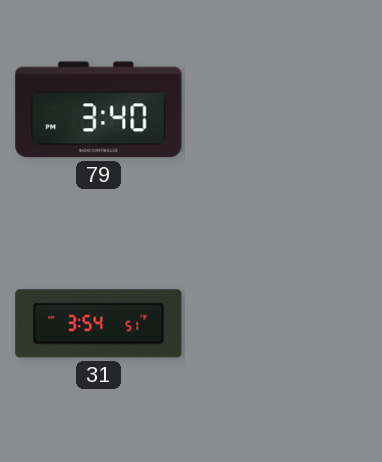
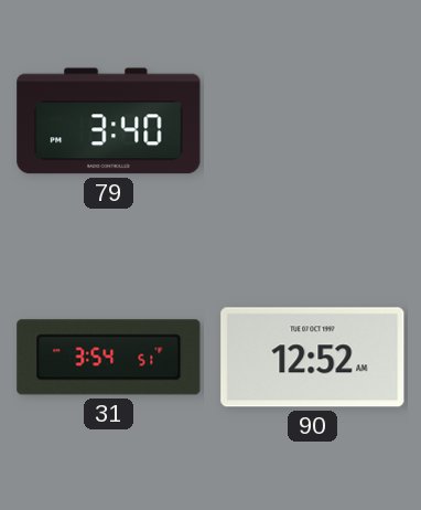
90: none -> 12:52
